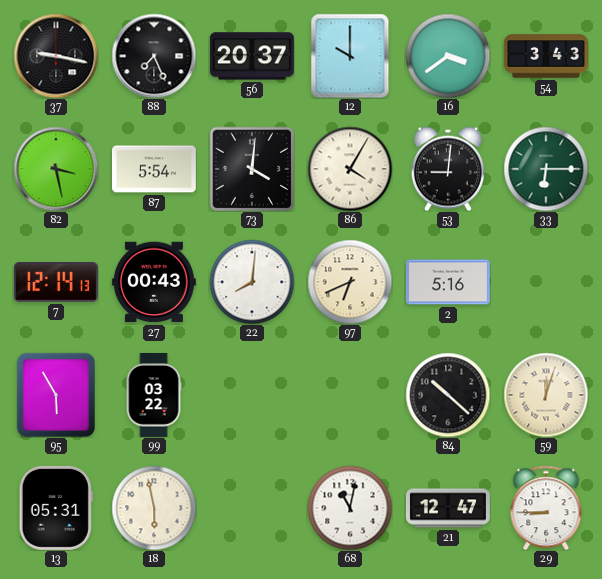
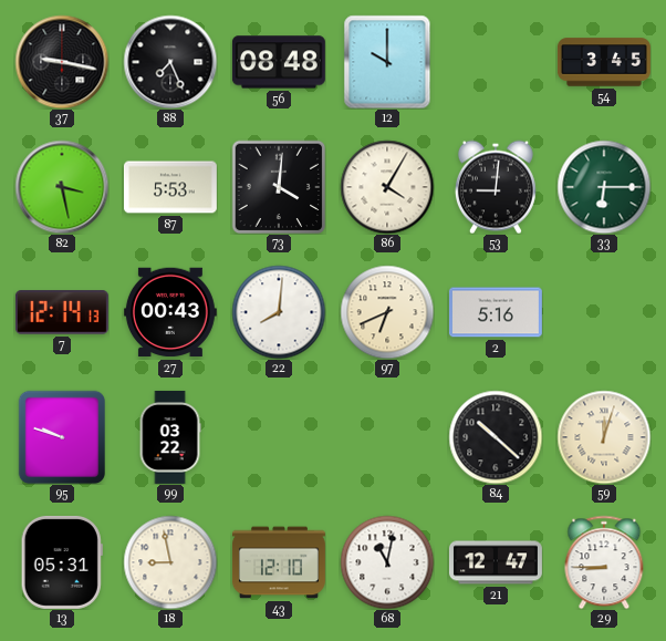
56: 20:37 -> 08:48
16: 3:39 -> none
54: 3:43 -> 3:45
87: 5:54 -> 5:53
95: 5:55 -> 9:48
18: 5:58 -> 8:58
43: none -> 12:10
